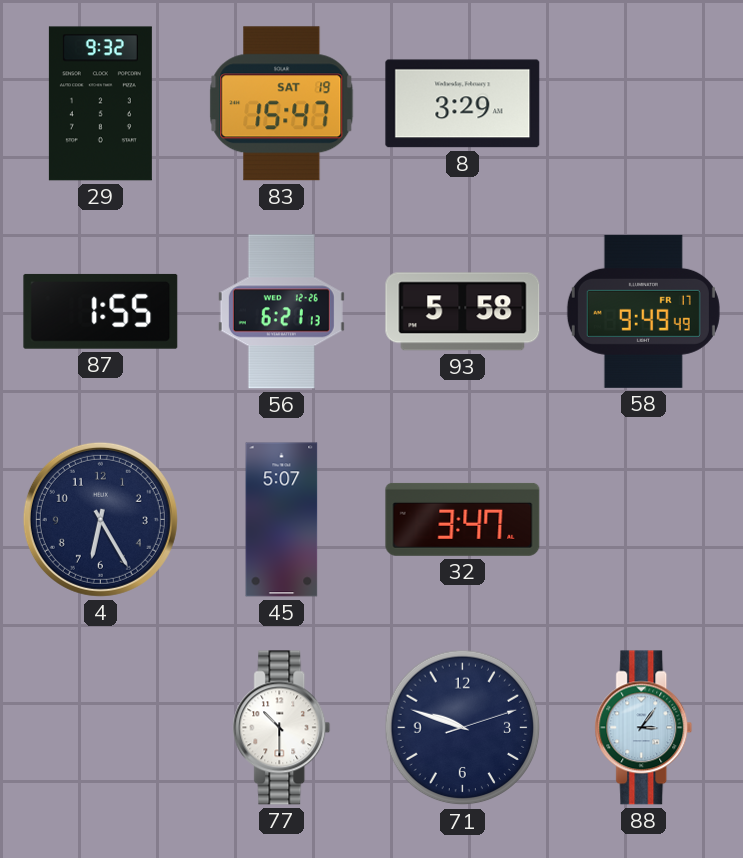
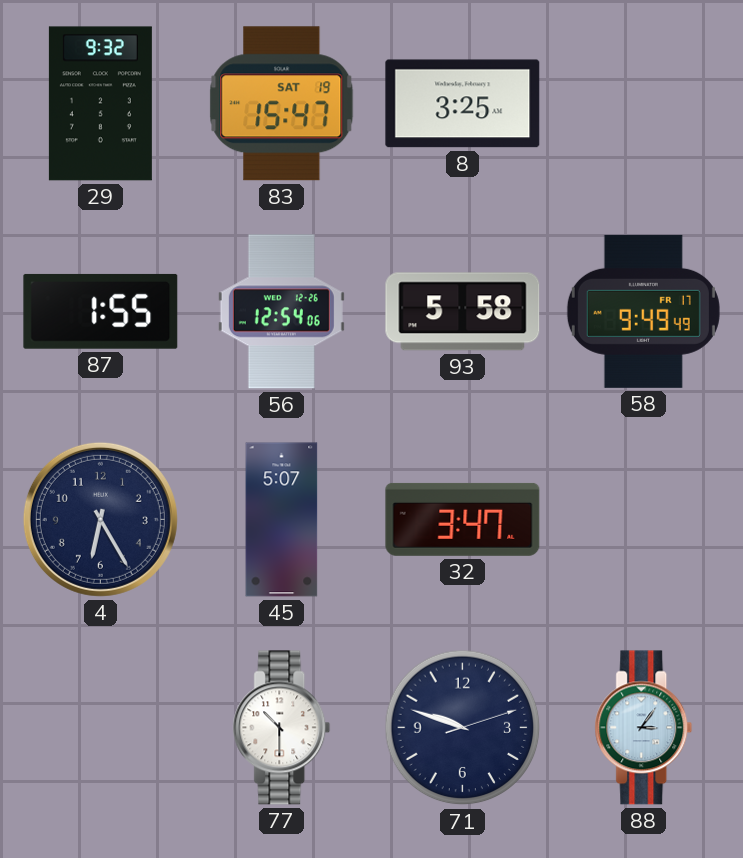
8: 3:29 -> 3:25
56: 6:21 -> 12:54
